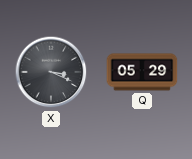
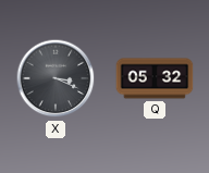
Q: 05:29 -> 05:32
